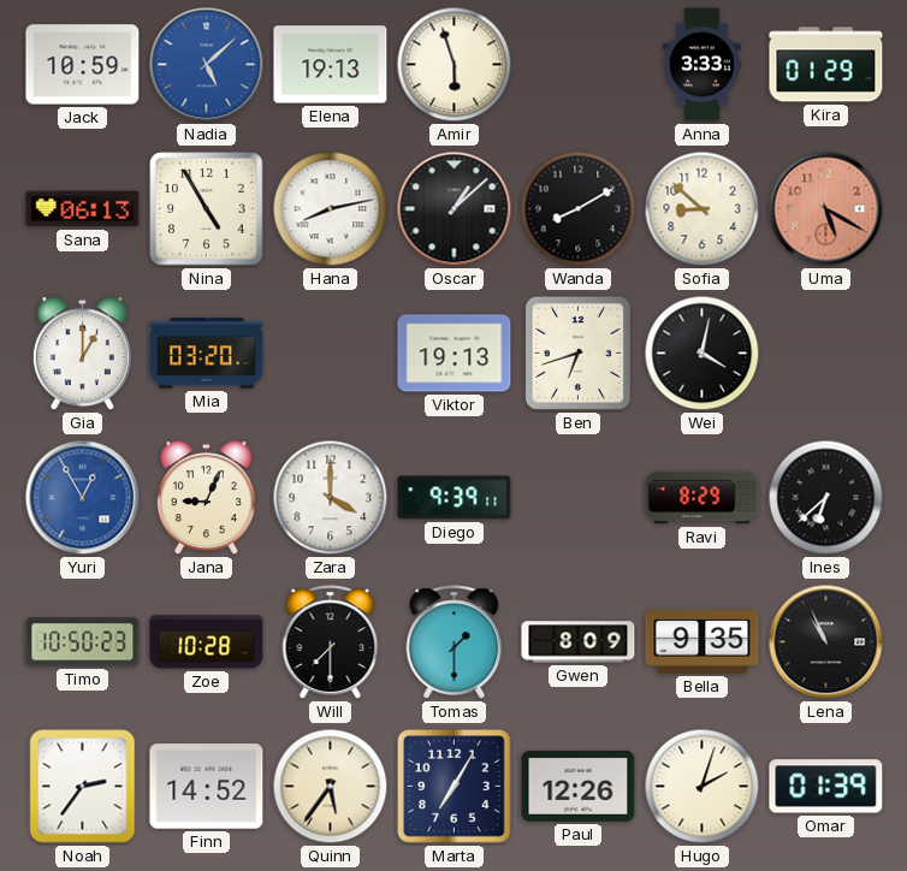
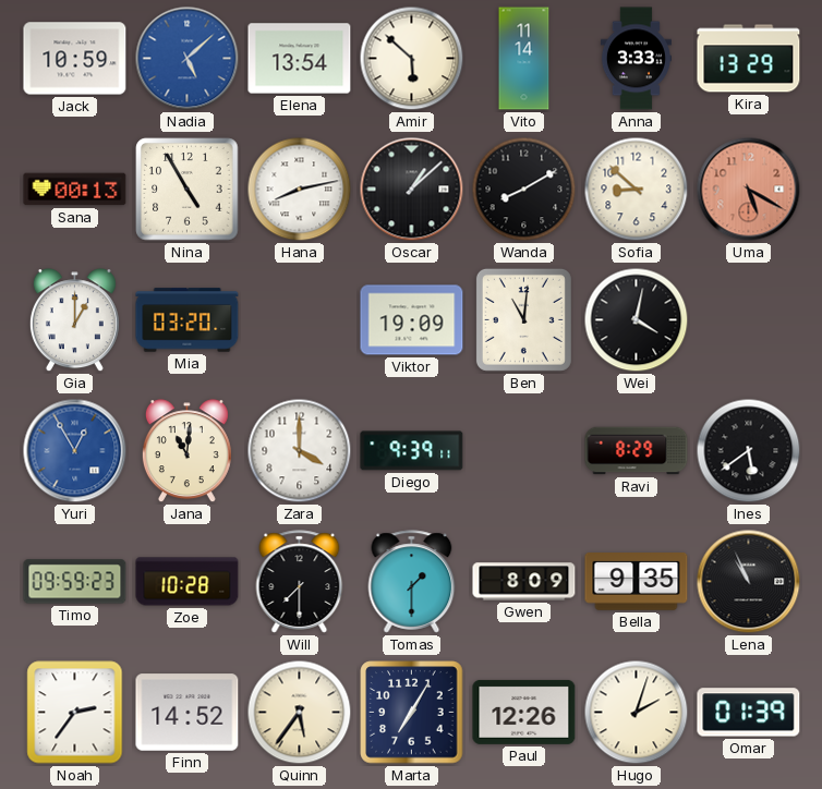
Elena: 19:13 -> 13:54
Amir: 5:57 -> 5:52
Vito: none -> 11:14
Kira: 01:29 -> 13:29
Sana: 06:13 -> 00:13
Viktor: 19:13 -> 19:09
Ben: 6:42 -> 11:01
Jana: 9:04 -> 11:01
Ines: 6:38 -> 5:39
Timo: 10:50 -> 09:59
